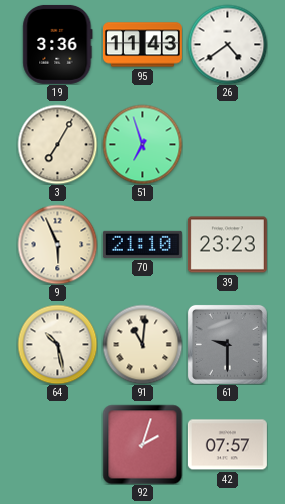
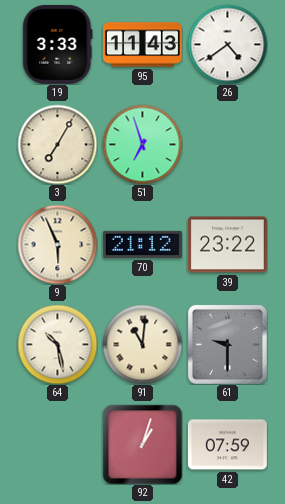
19: 3:36 -> 3:33
70: 21:10 -> 21:12
39: 23:23 -> 23:22
92: 2:03 -> 1:03
42: 07:57 -> 07:59
